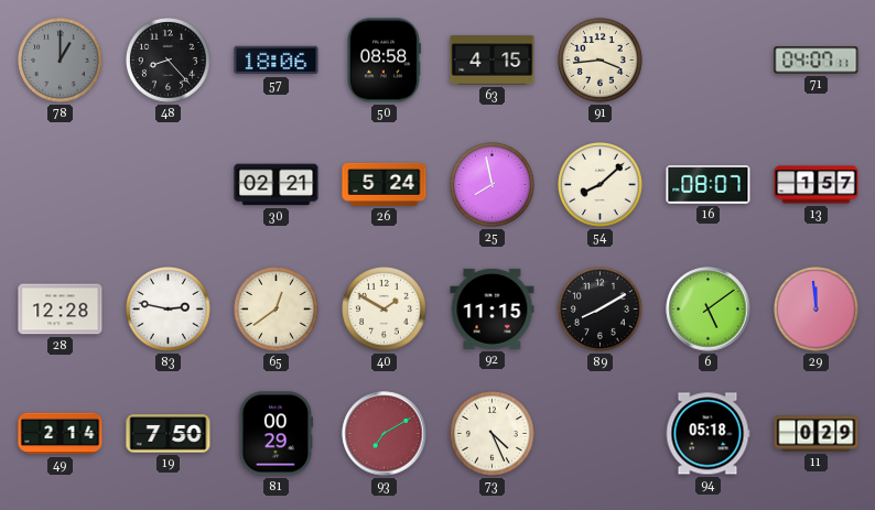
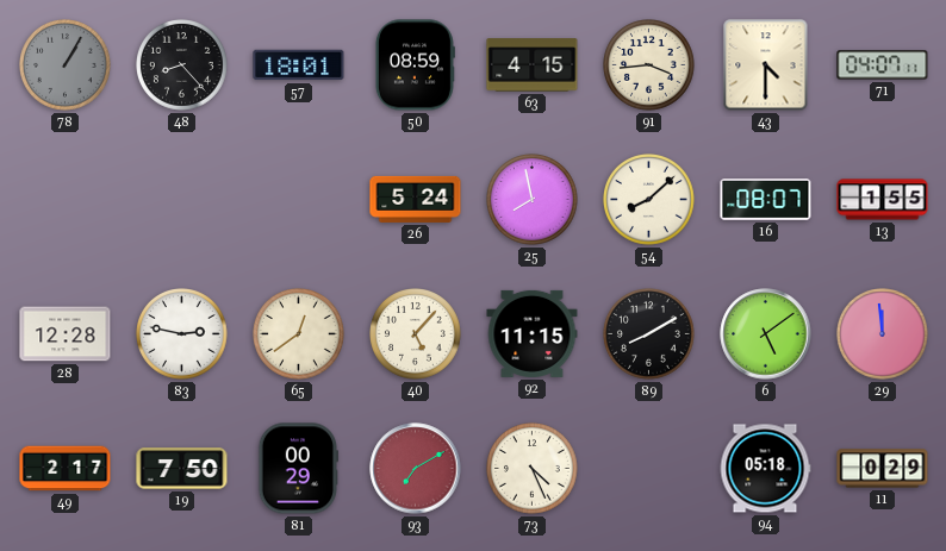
78: 1:00 -> 1:05
57: 18:06 -> 18:01
50: 08:58 -> 08:59
43: none -> 4:30
30: 02:21 -> none
13: 1:57 -> 1:55
40: 1:50 -> 5:07
49: 2:14 -> 2:17
